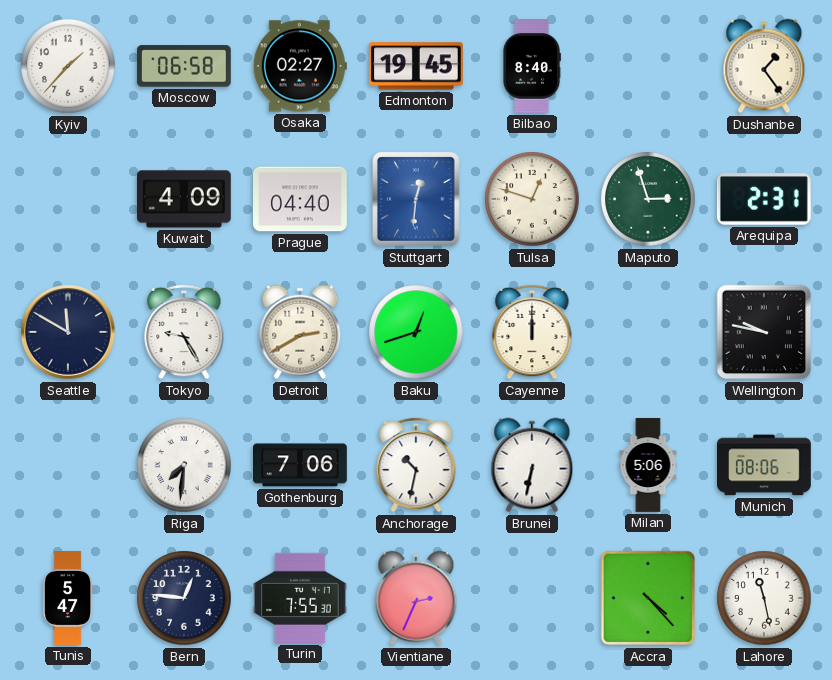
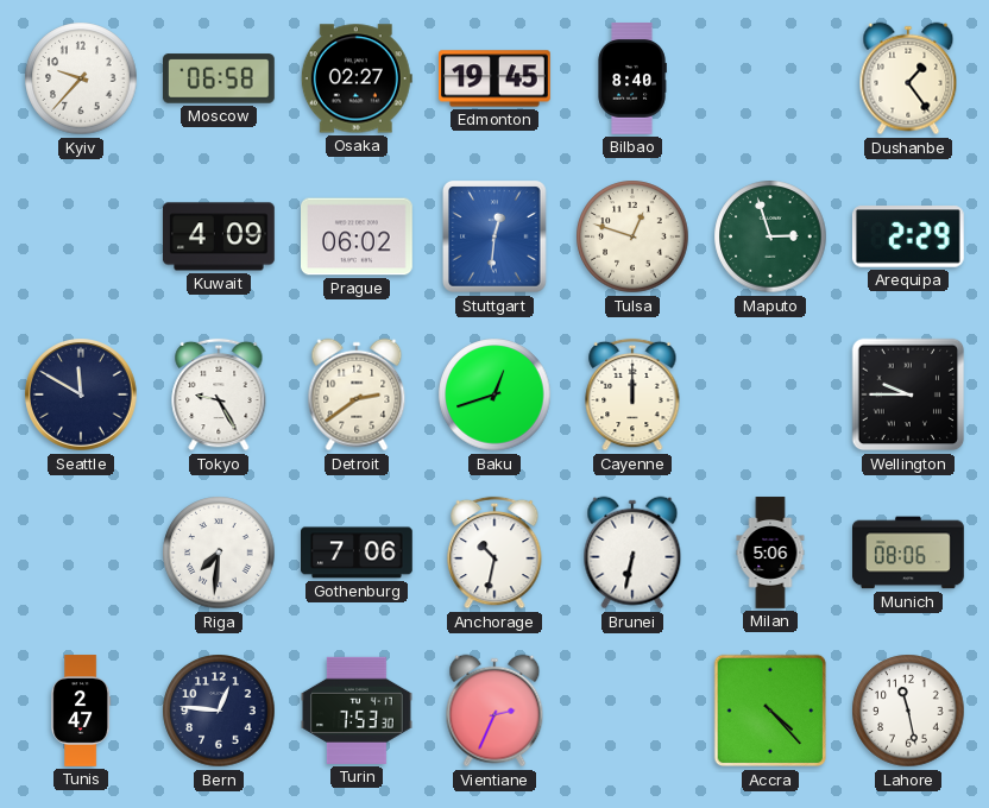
Kyiv: 1:37 -> 9:37
Prague: 04:40 -> 06:02
Arequipa: 2:31 -> 2:29
Detroit: 2:40 -> 2:39
Wellington: 9:47 -> 9:45
Tunis: 5:47 -> 2:47
Turin: 7:55 -> 7:53
